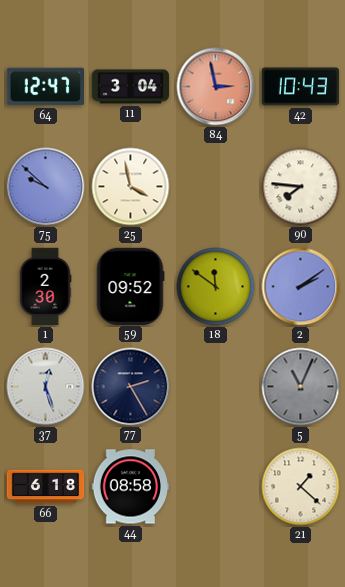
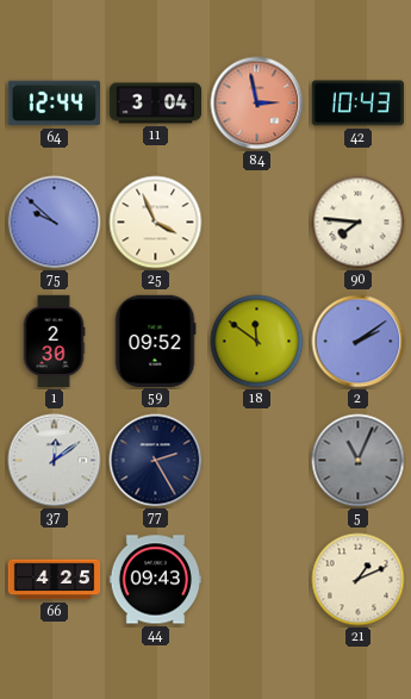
64: 12:47 -> 12:44
25: 3:58 -> 3:56
37: 12:27 -> 12:09
66: 6:18 -> 4:25
44: 08:58 -> 09:43
21: 1:22 -> 1:11
